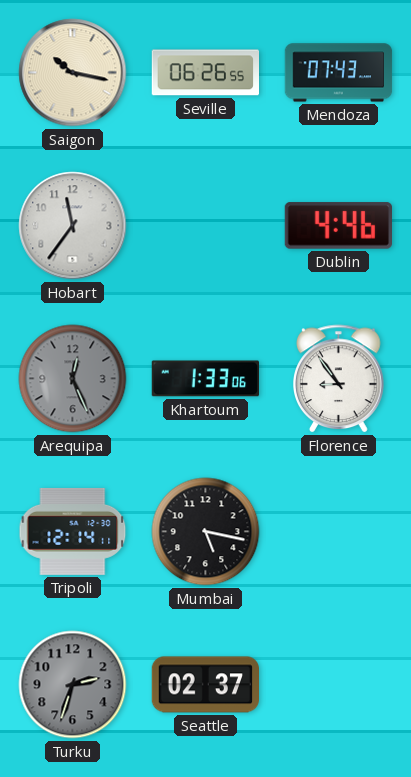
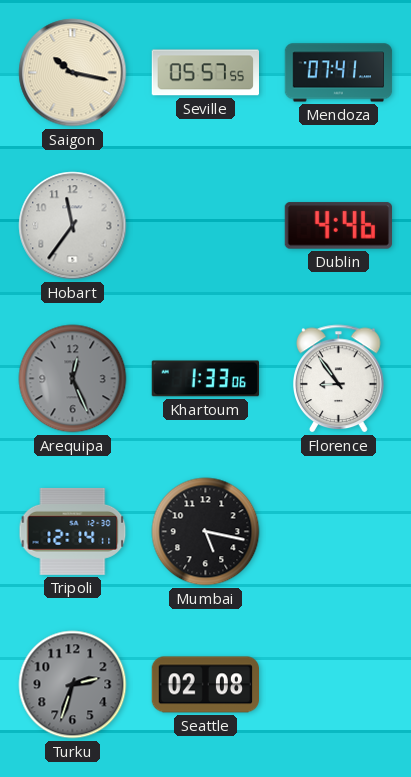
Seville: 06:26 -> 05:57
Mendoza: 07:43 -> 07:41
Seattle: 02:37 -> 02:08
